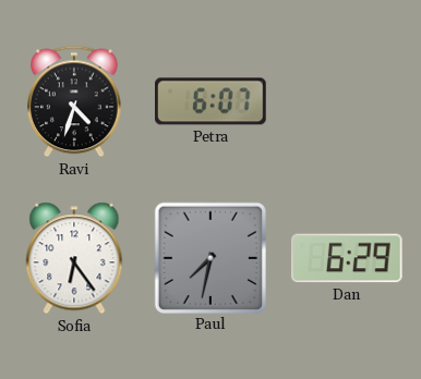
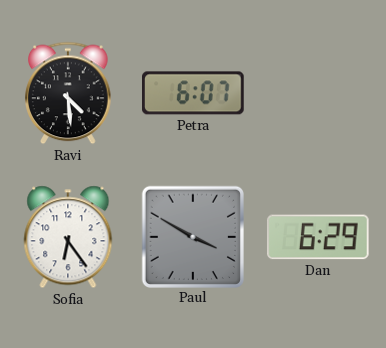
Ravi: 4:33 -> 4:29
Paul: 7:32 -> 3:50
